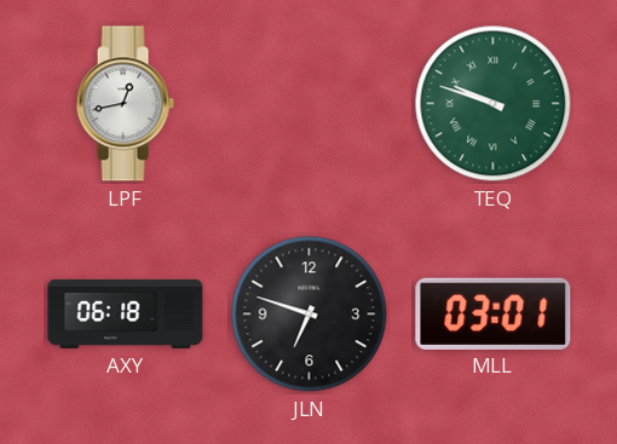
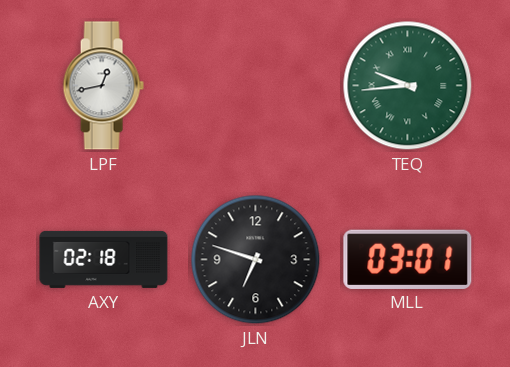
TEQ: 9:48 -> 9:44
AXY: 06:18 -> 02:18
